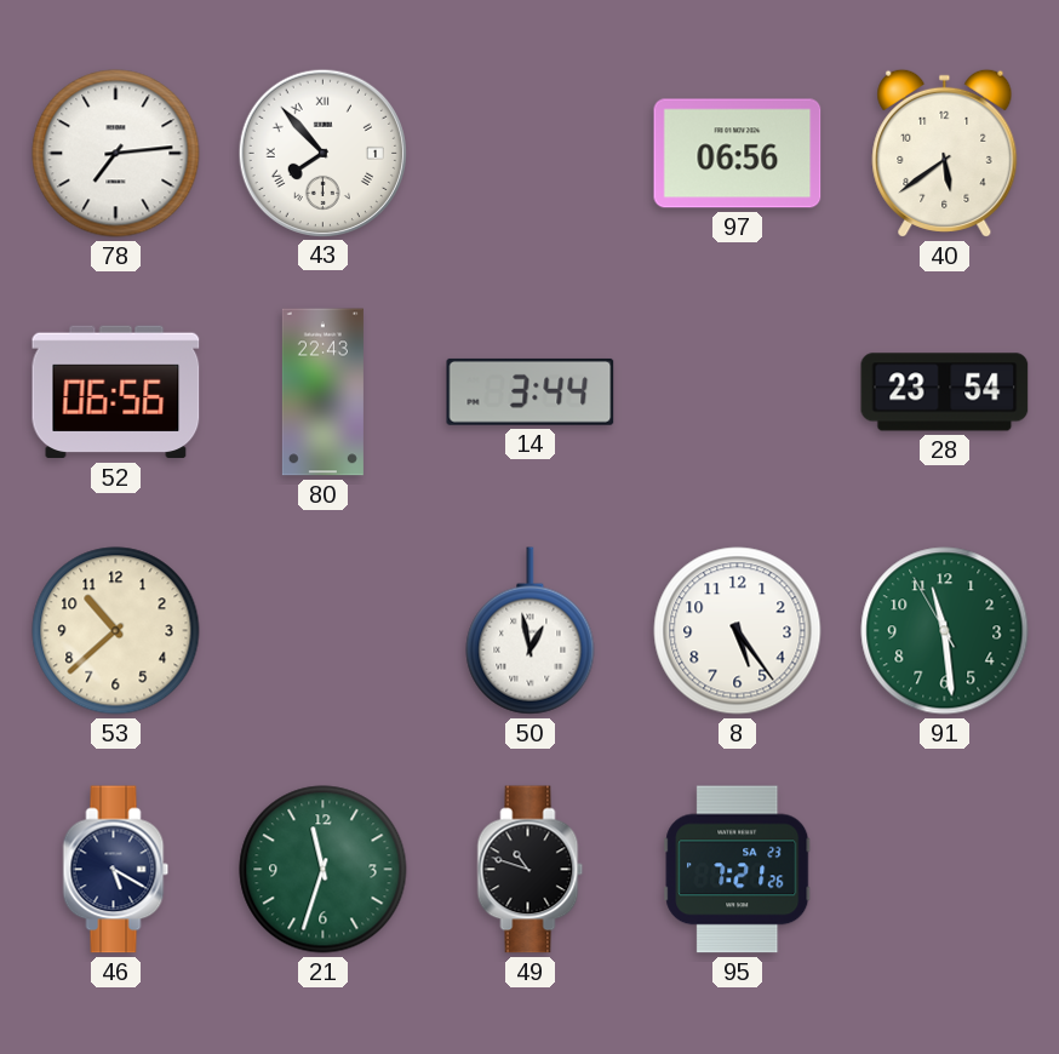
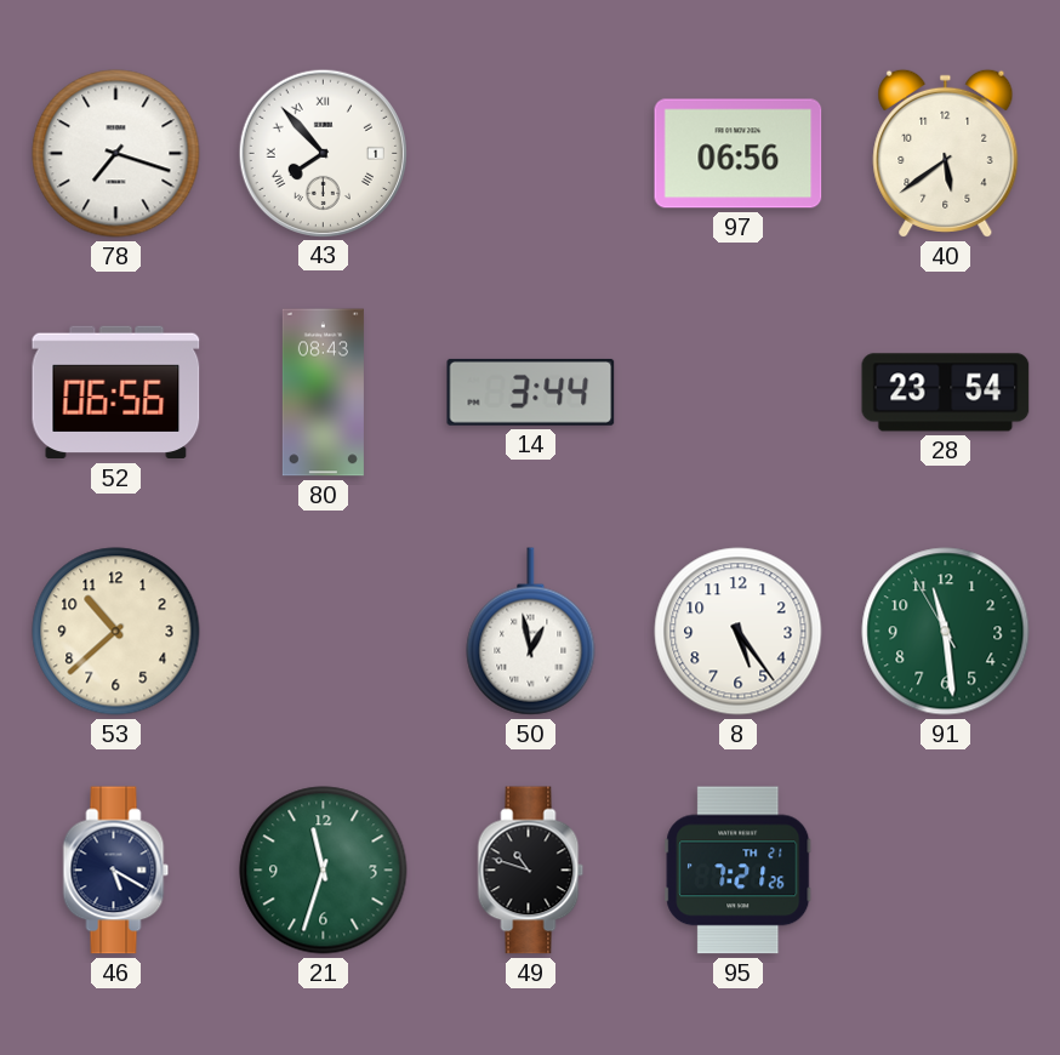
78: 7:14 -> 7:18
80: 22:43 -> 08:43
95 date: SA 23 -> TH 21
